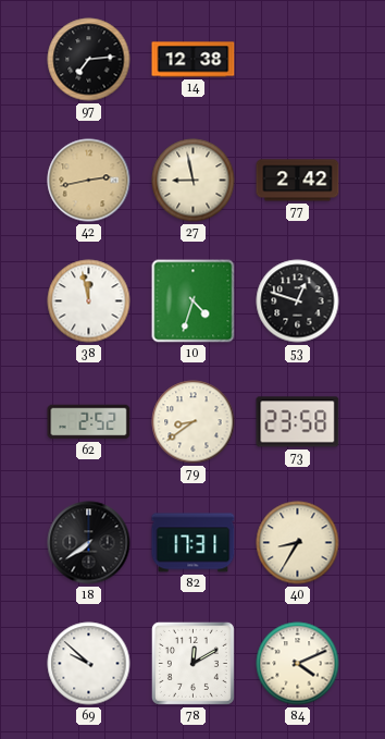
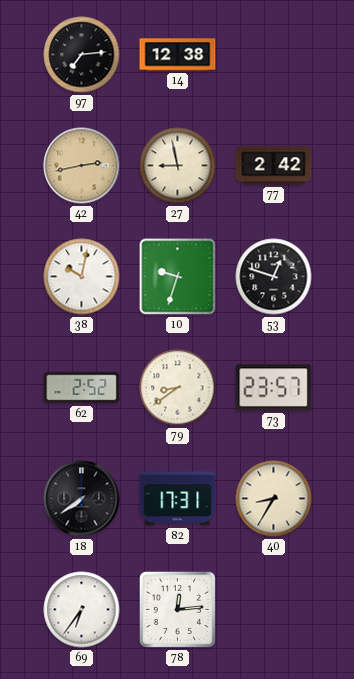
38: 11:58 -> 10:02
10: 4:33 -> 9:33
73: 23:58 -> 23:57
69: 9:52 -> 6:36
78: 12:10 -> 12:14
84: 4:11 -> none
